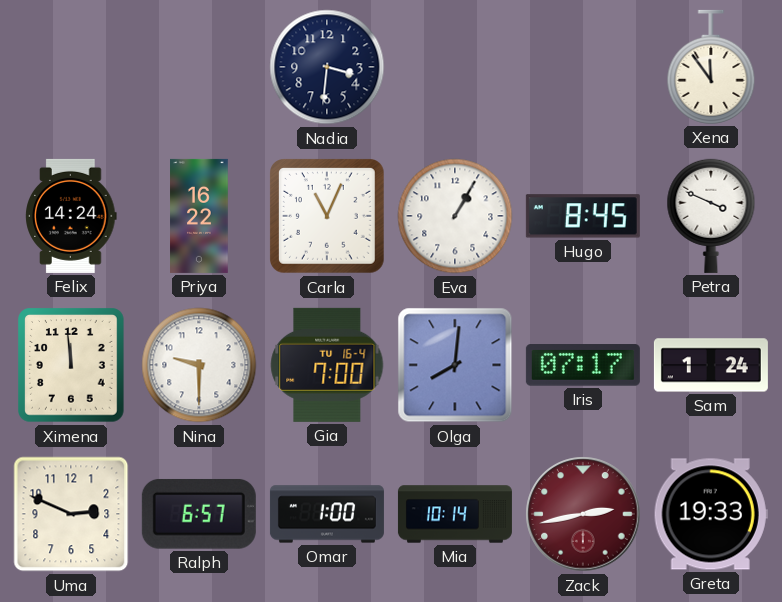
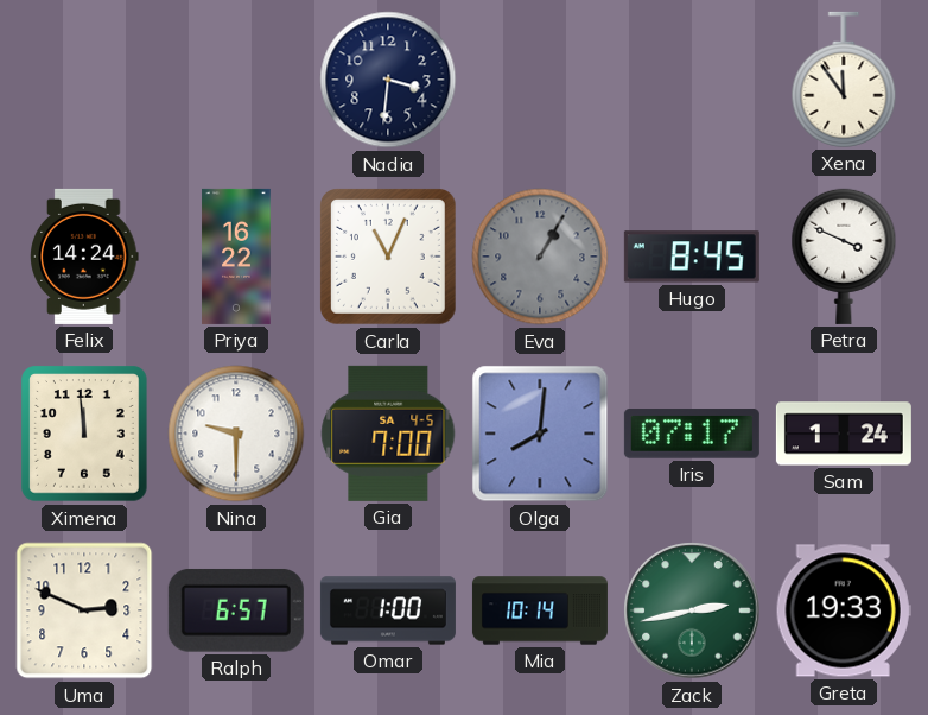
Eva dial: white -> grey
Gia date: TU 16-4 -> SA 4-5
Zack dial: burgundy -> green
